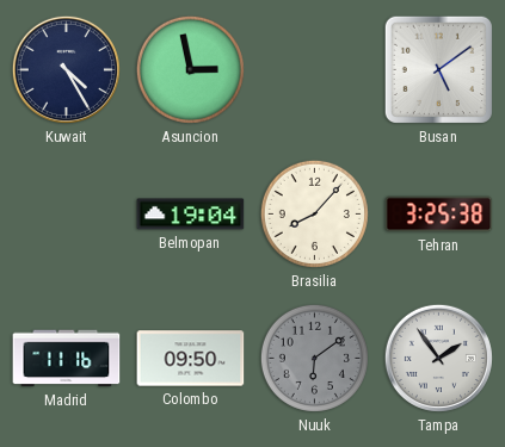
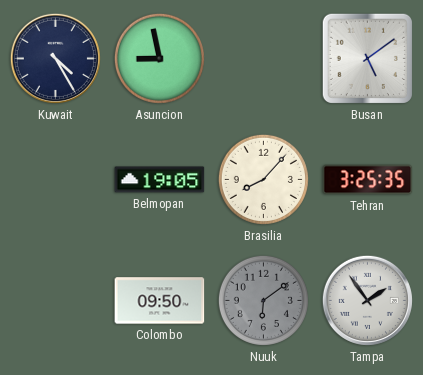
Asuncion: 2:58 -> 8:58
Belmopan: 19:04 -> 19:05
Tehran: 3:25:38 -> 3:25:35
Madrid: 11:16 -> none
